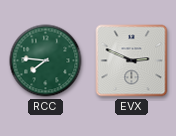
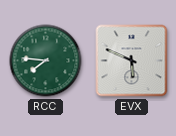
EVX: 2:49 -> 5:49
